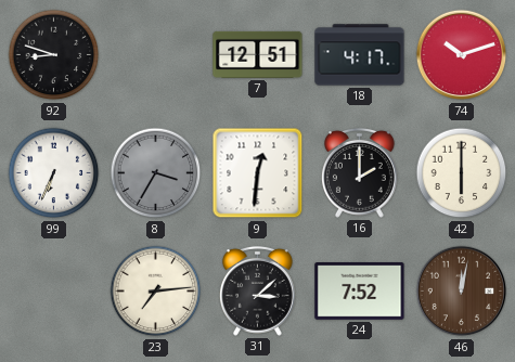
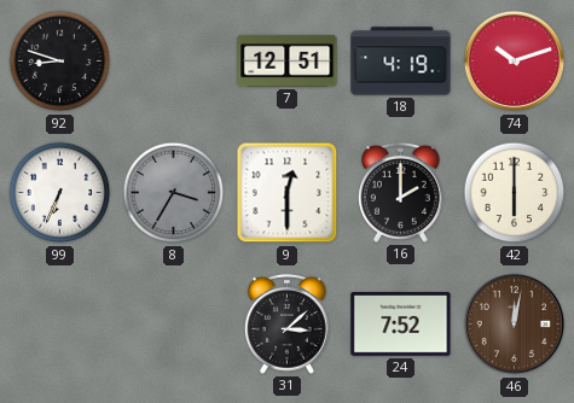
18: 4:17 -> 4:19
9: 12:31 -> 12:30
23: 7:14 -> none
